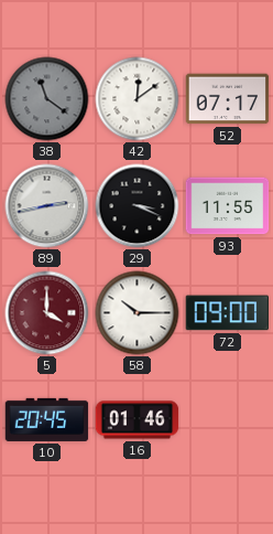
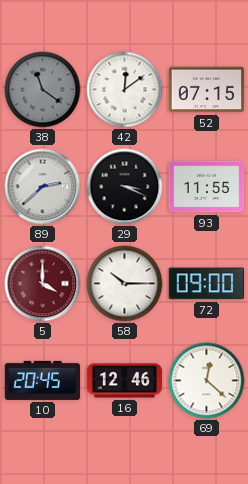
52: 07:17 -> 07:15
89: 2:43 -> 2:38
16: 01:46 -> 12:46
69: none -> 12:22
